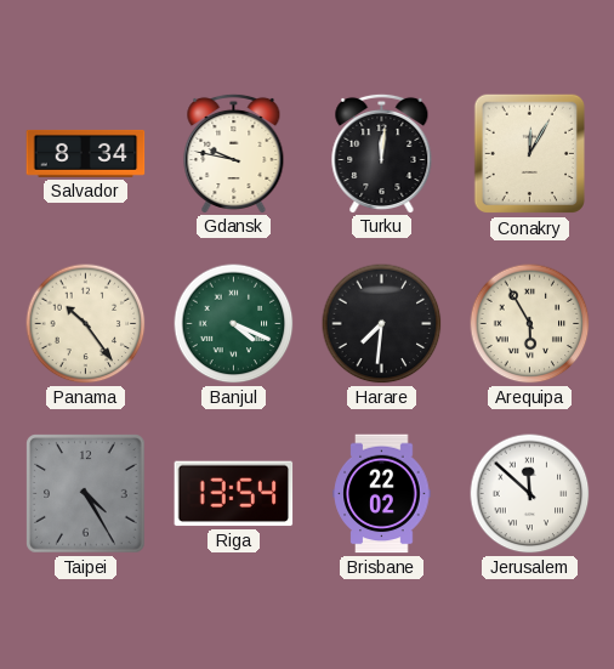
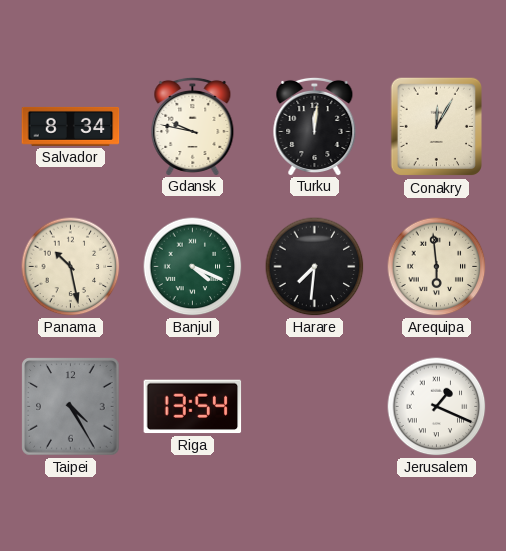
Panama: 10:24 -> 10:28
Arequipa: 5:55 -> 5:59
Brisbane: 22:02 -> none
Jerusalem: 11:52 -> 1:19
